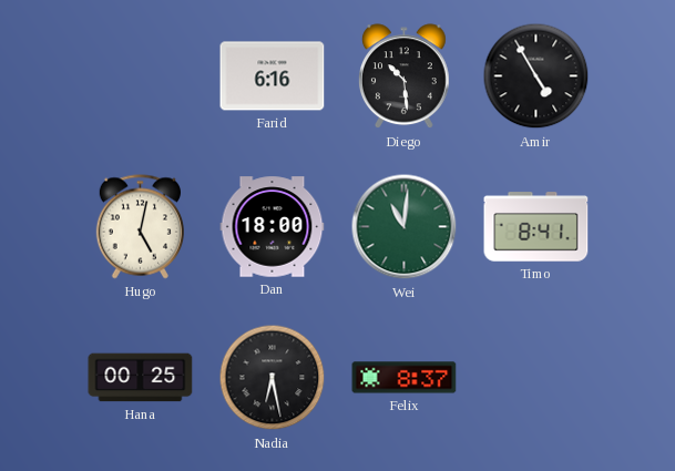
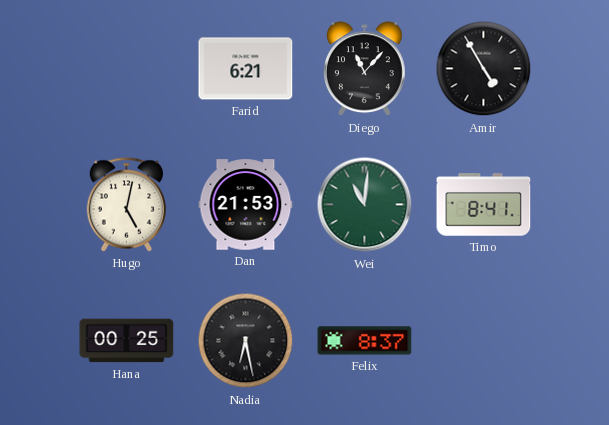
Farid: 6:16 -> 6:21
Diego: 10:29 -> 11:07
Dan: 18:00 -> 21:53
